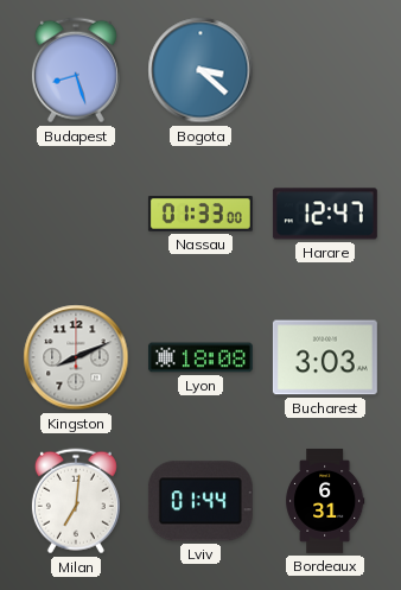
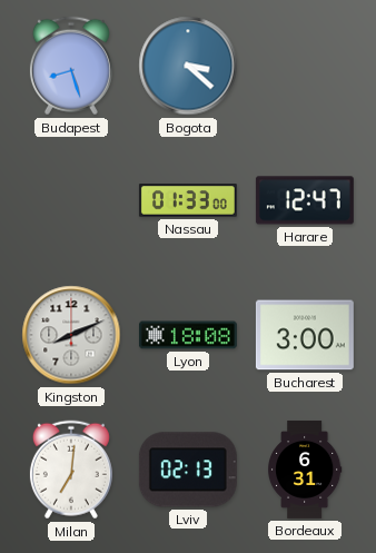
Bucharest: 3:03 -> 3:00
Lviv: 01:44 -> 02:13
